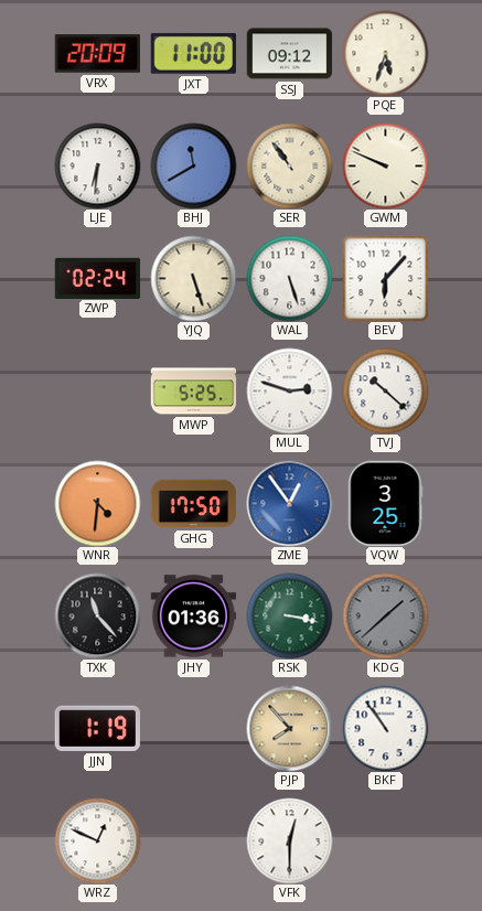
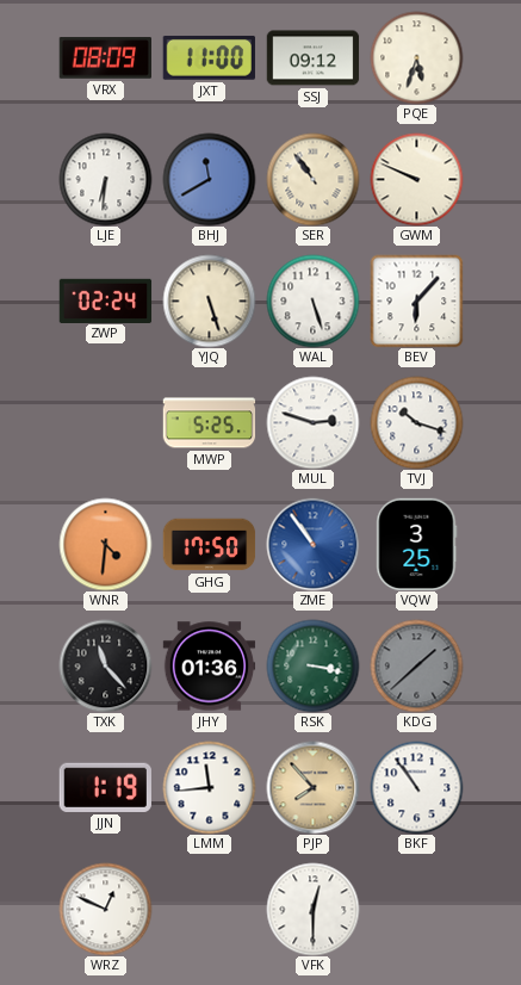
VRX: 20:09 -> 08:09
TVJ: 10:22 -> 10:18
ZME: 12:54 -> 10:54
LMM: none -> 11:44
